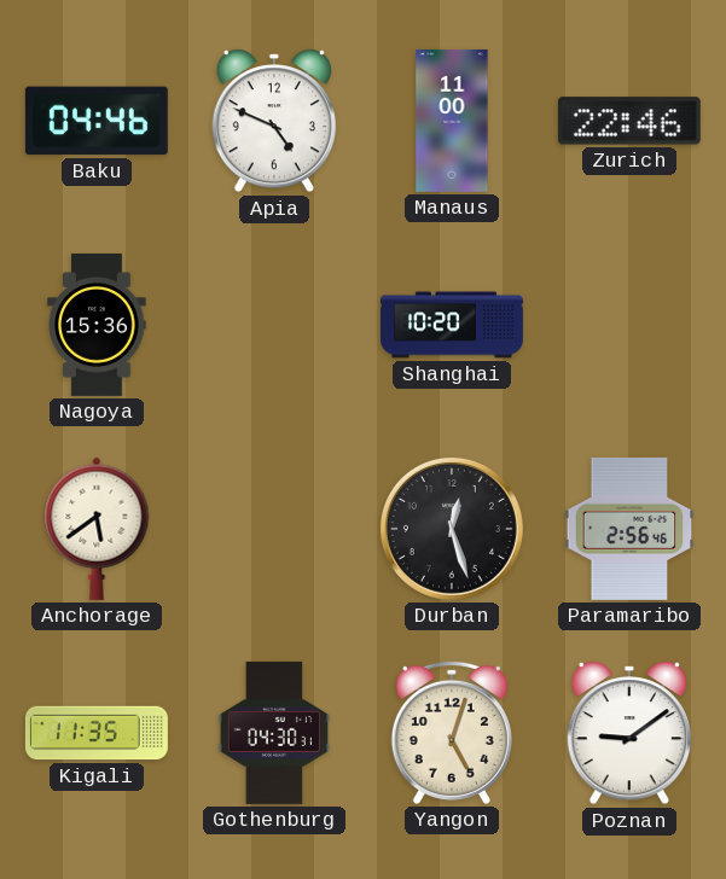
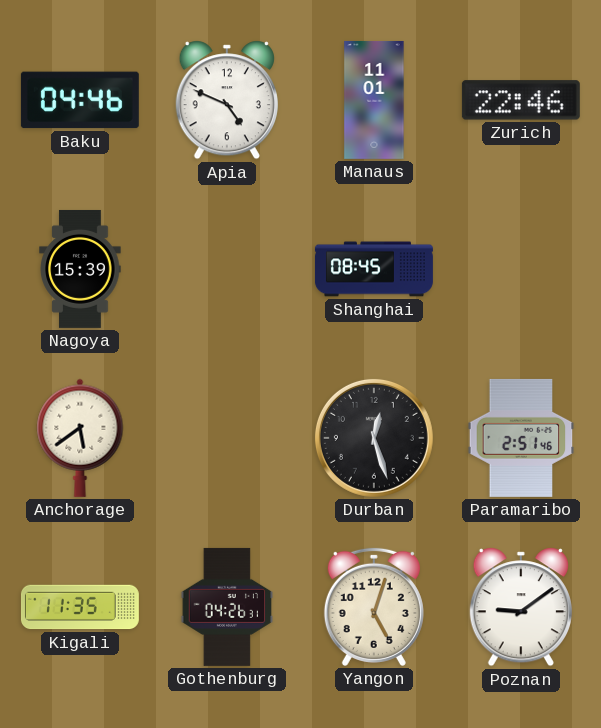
Manaus: 11:00 -> 11:01
Nagoya: 15:36 -> 15:39
Shanghai: 10:20 -> 08:45
Paramaribo: 2:56 -> 2:51
Gothenburg: 04:30 -> 04:26
